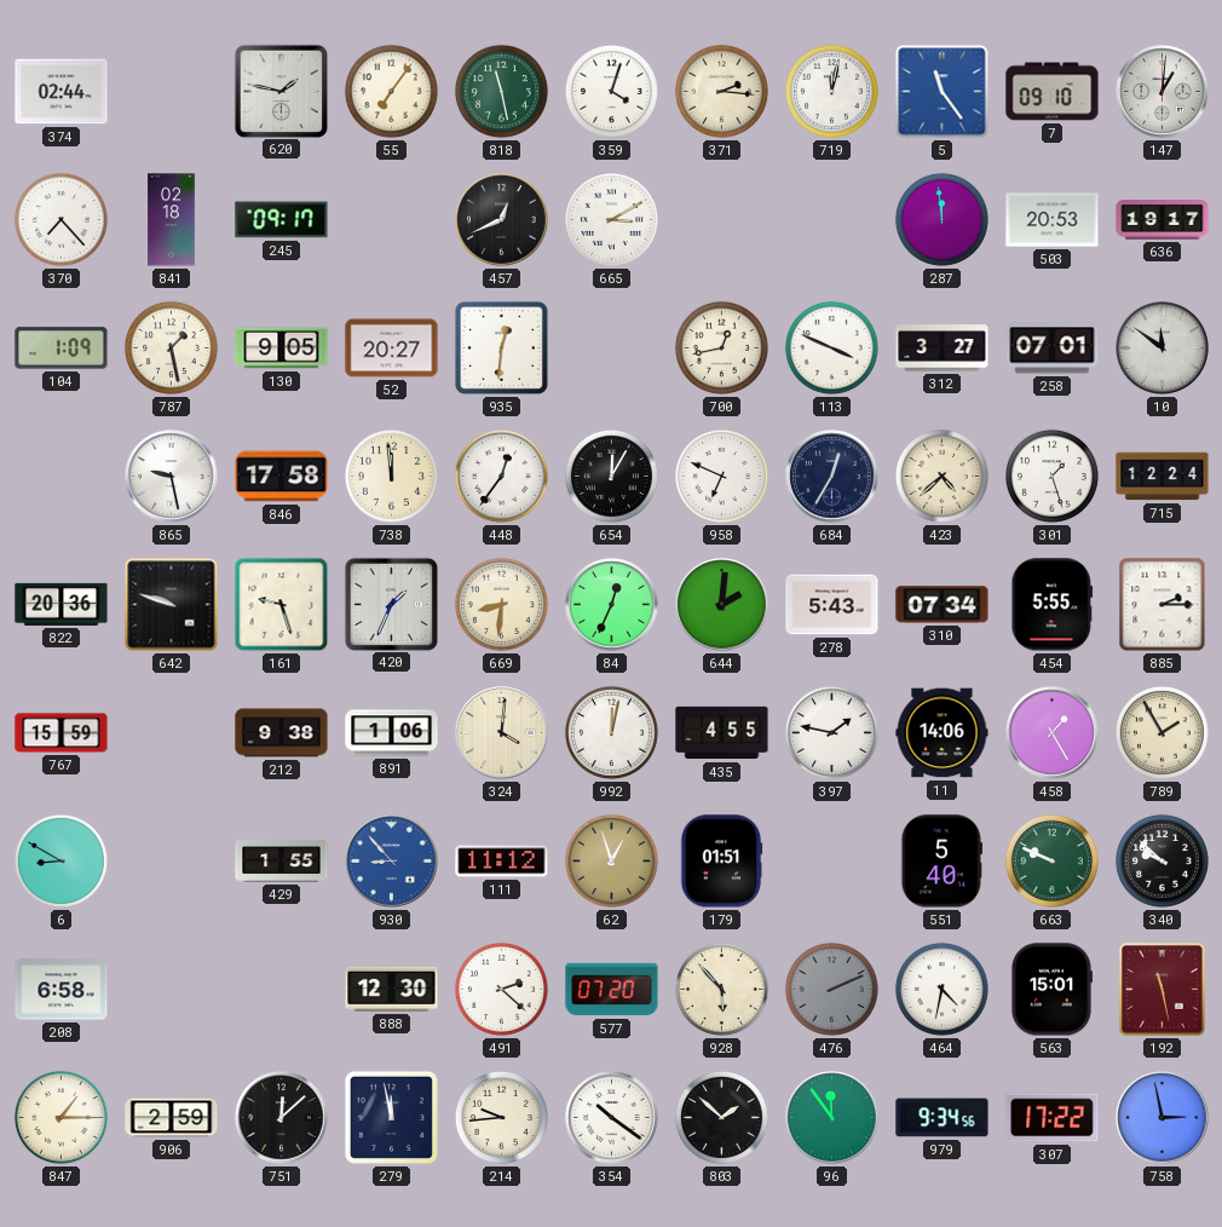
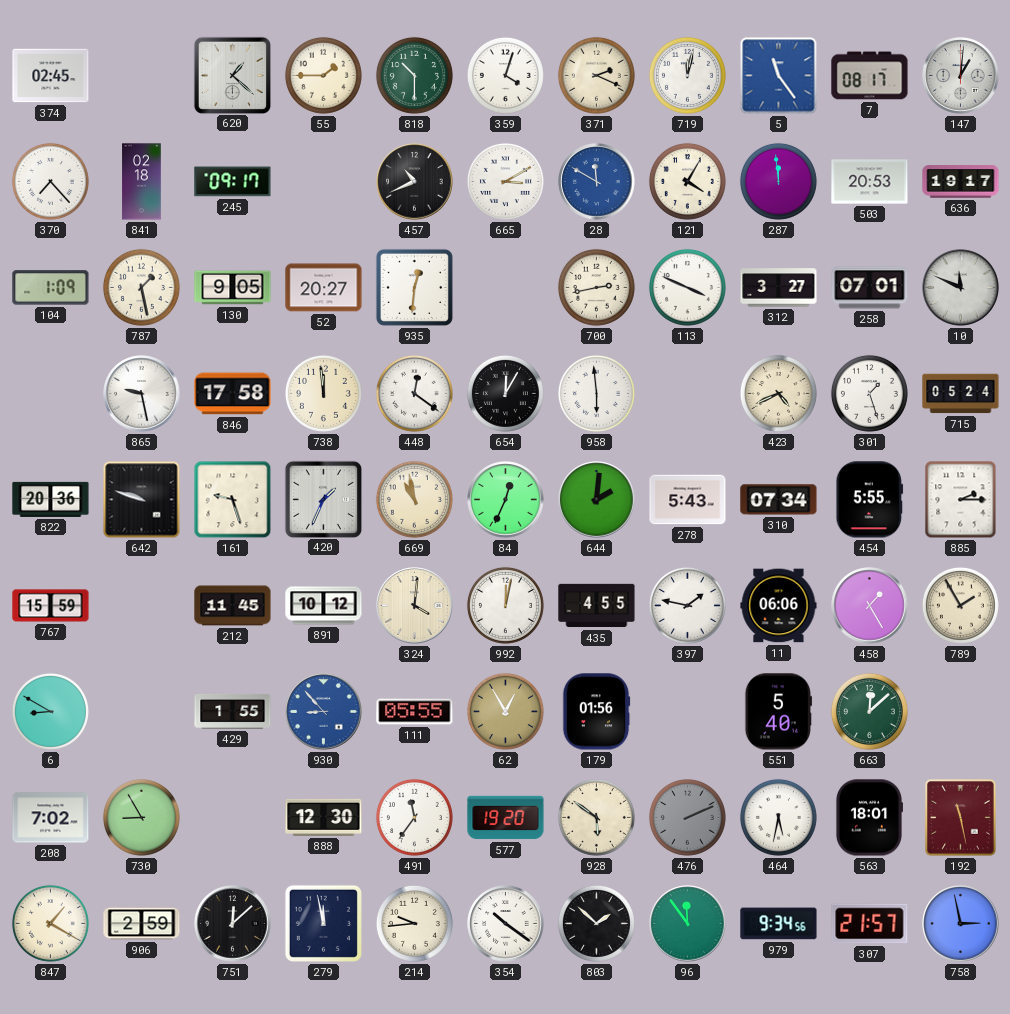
374: 02:44 -> 02:45
620: 1:47 -> 1:22
55: 7:06 -> 1:45
818: 11:28 -> 10:30
371: 2:16 -> 2:19
7: 09:10 -> 08:17
457: 12:41 -> 10:41
28: none -> 11:50
121: none -> 4:05
700: 12:43 -> 2:43
10: 11:51 -> 11:49
448: 12:36 -> 12:21
958: 6:49 -> 5:59
684: 12:35 -> none
423: 4:38 -> 4:41
715: 12:24 -> 05:24
669: 8:31 -> 10:58
212: 9:38 -> 11:45
891: 1:06 -> 10:12
11: 14:06 -> 06:06
111: 11:12 -> 05:55
62: 12:57 -> 12:55
179: 01:51 -> 01:56
663: 9:49 -> 12:08
340: 9:52 -> none
208: 6:58 -> 7:02
730: none -> 8:55
491: 2:22 -> 11:36
577: 07:20 -> 19:20
928: 5:53 -> 5:51
464: 4:32 -> 5:32
563: 15:01 -> 18:01
847: 1:15 -> 1:20
307: 17:22 -> 21:57
